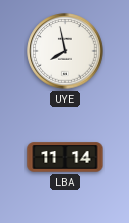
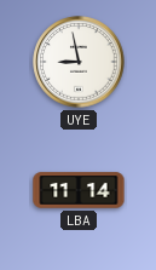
UYE: 7:58 -> 8:58
